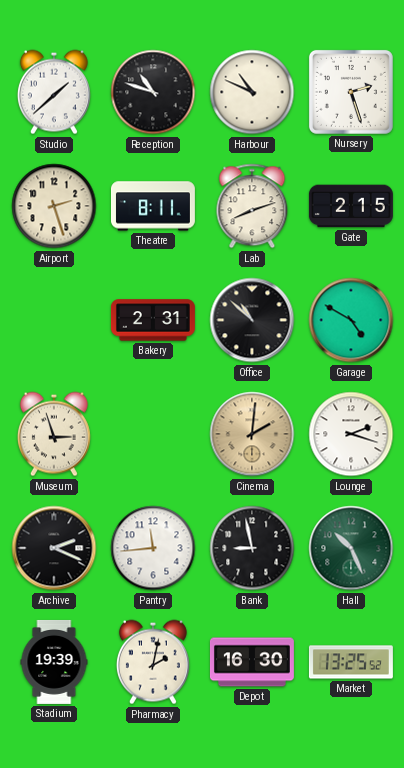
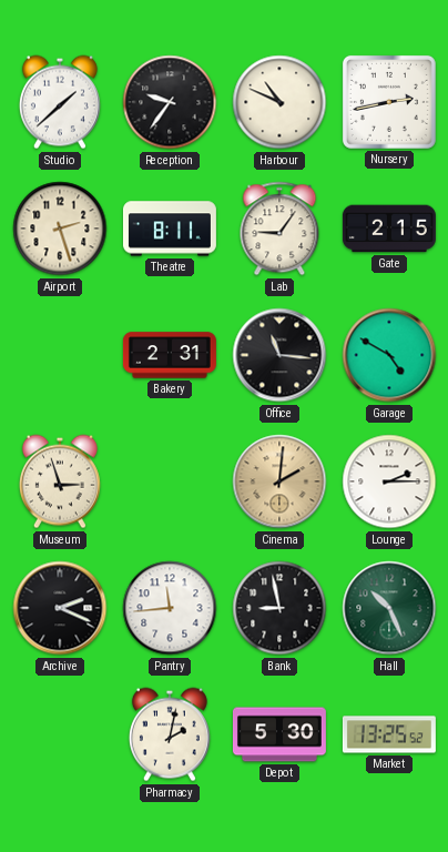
Reception: 10:48 -> 9:36
Nursery: 2:27 -> 2:43
Lab: 8:12 -> 9:06
Office: 10:52 -> 11:16
Lounge: 2:18 -> 2:15
Stadium: 19:39 -> none
Depot: 16:30 -> 5:30
